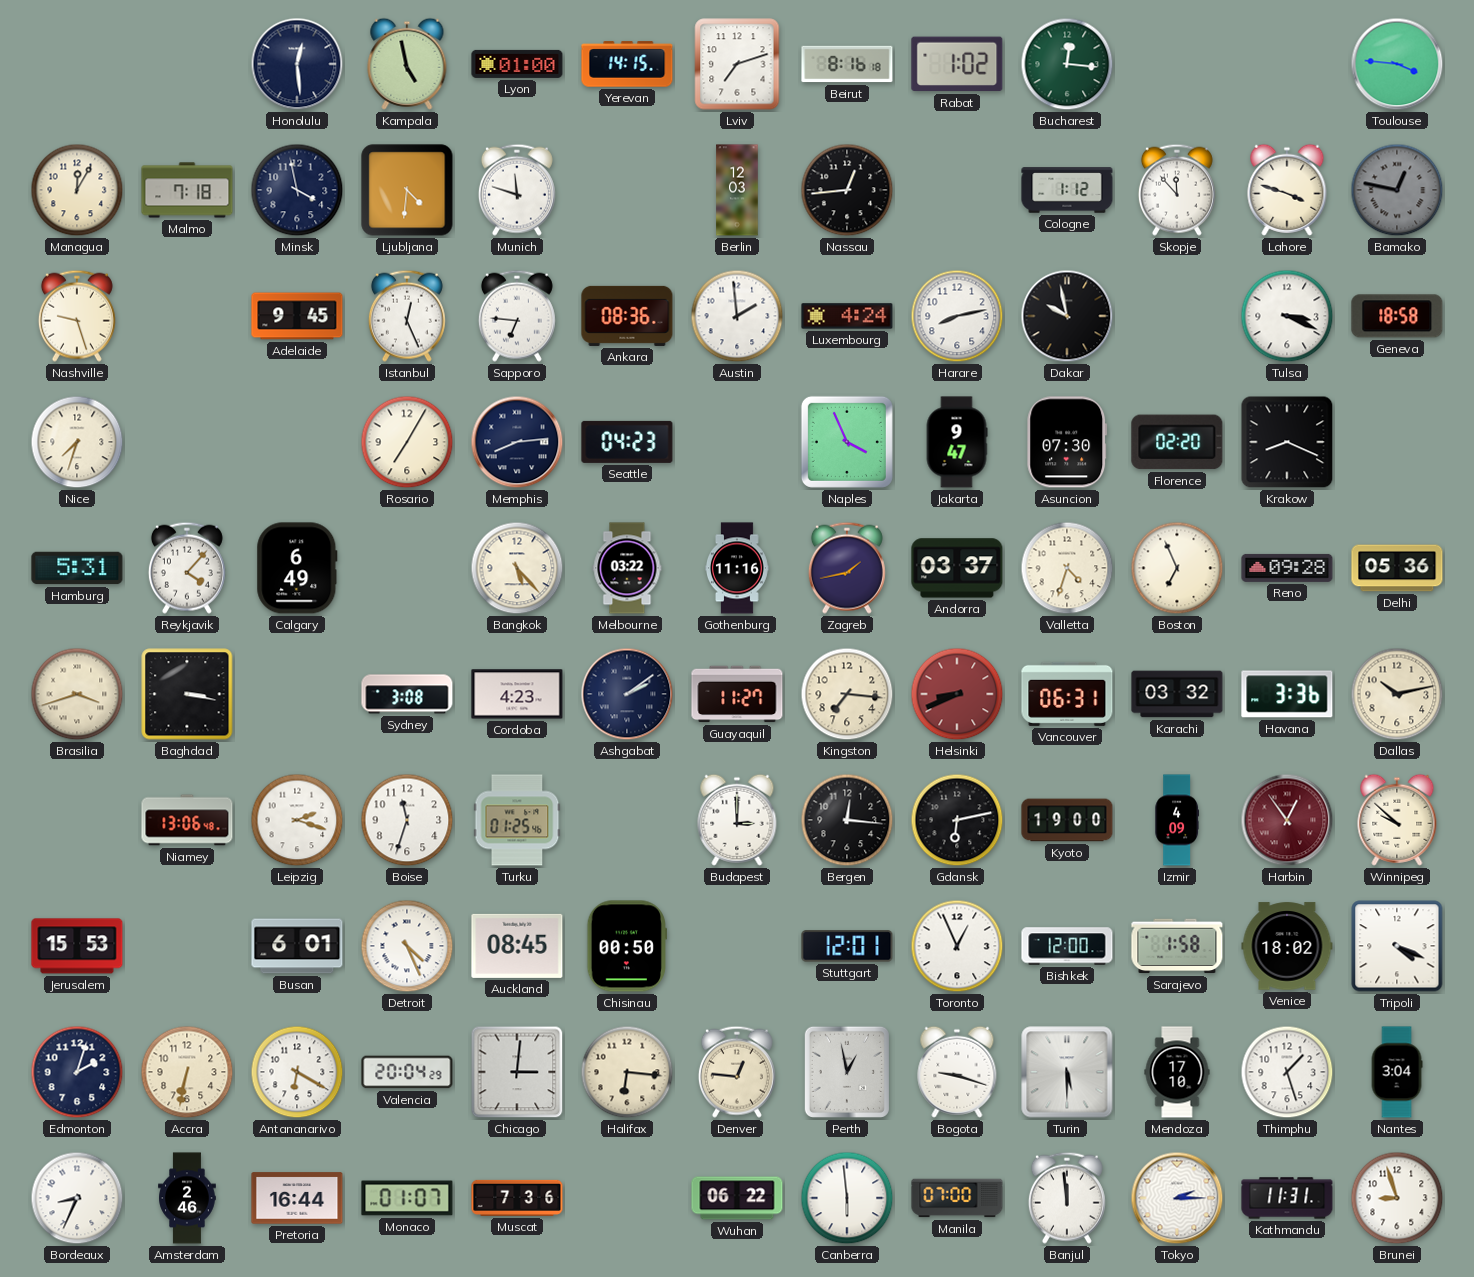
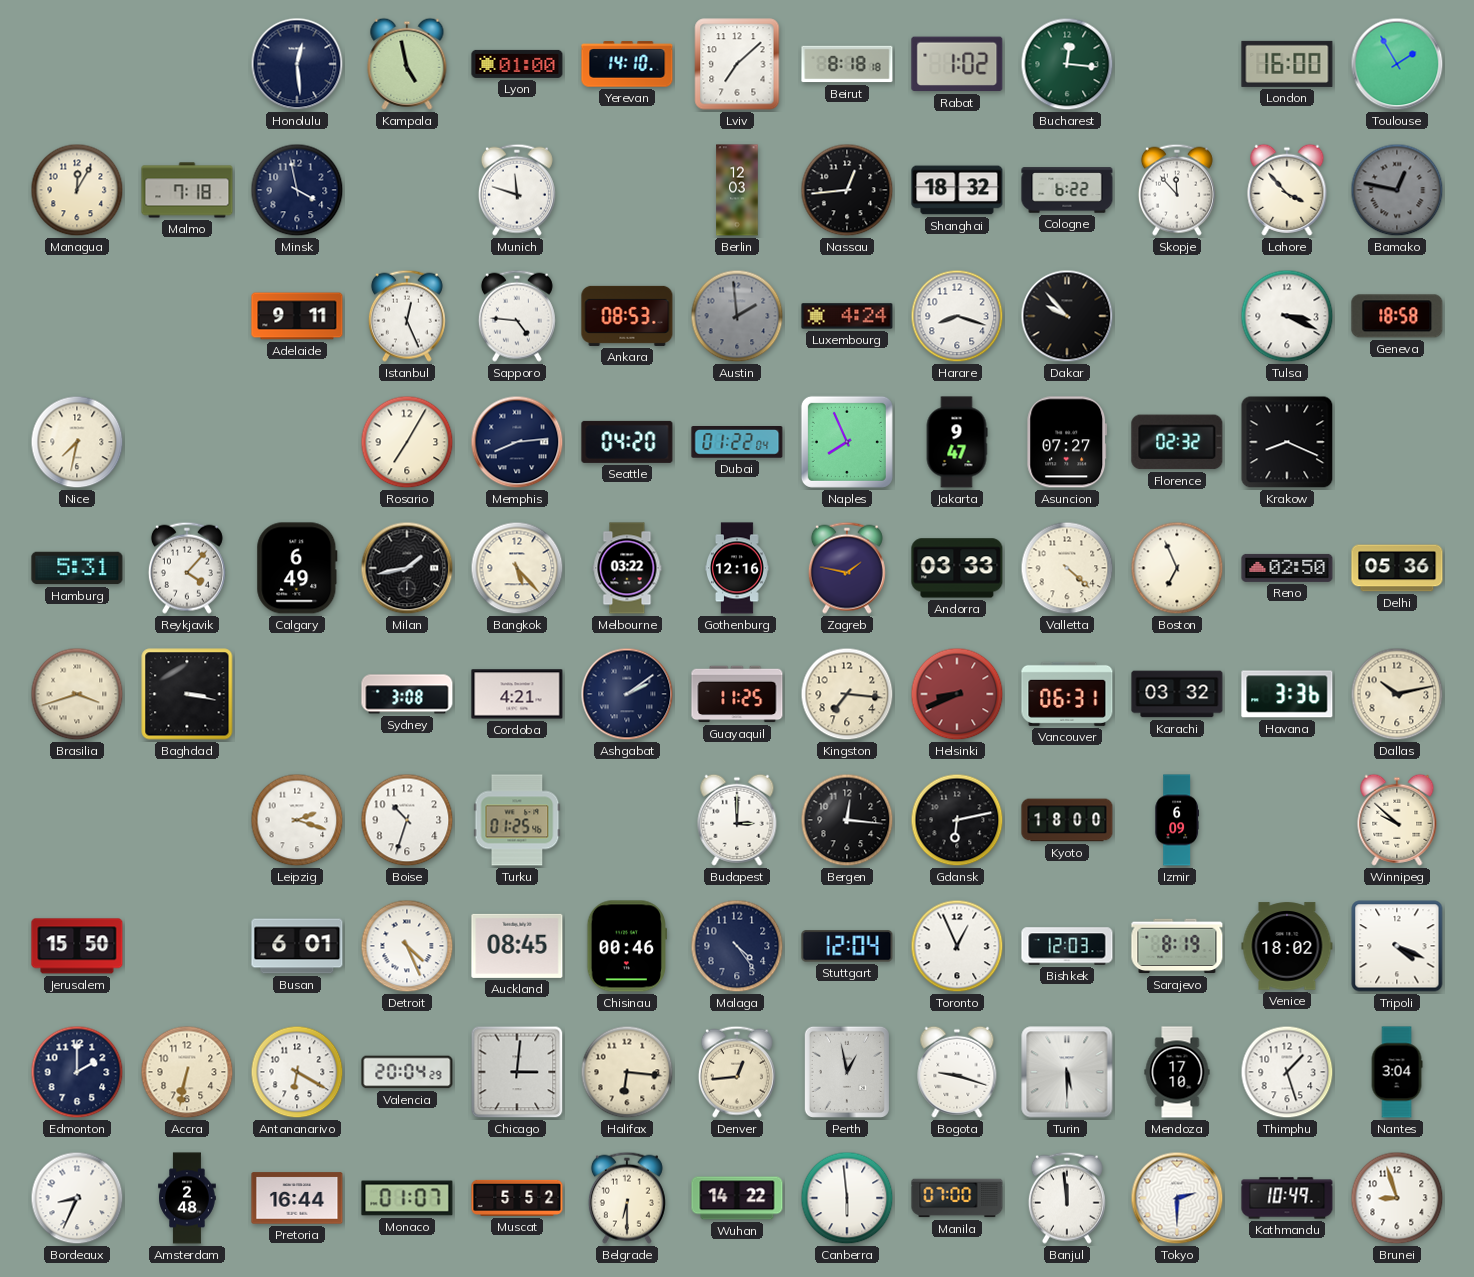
Yerevan: 14:15 -> 14:10
Lviv: 7:12 -> 7:08
Beirut: 8:16 -> 8:18
London: none -> 16:00
Toulouse: 3:46 -> 1:55
Ljubljana: 4:31 -> none
Shanghai: none -> 18:32
Cologne: 1:12 -> 6:22
Lahore: 3:48 -> 3:53
Nashville: 9:27 -> none
Adelaide: 9:45 -> 9:11
Sapporo: 6:46 -> 4:46
Ankara: 08:36 -> 08:53
Austin dial: white -> grey
Harare: 8:13 -> 8:18
Dakar: 9:58 -> 9:53
Nice: 7:33 -> 7:32
Seattle: 04:23 -> 04:20
Dubai: none -> 01:22
Naples: 3:56 -> 7:56
Asuncion: 07:30 -> 07:27
Florence: 02:20 -> 02:32
Milan: none -> 1:43
Gothenburg: 11:16 -> 12:16
Zagreb: 1:43 -> 1:47
Andorra: 03:37 -> 03:33
Valletta: 4:33 -> 4:22
Reno: 09:28 -> 02:50
Cordoba: 4:23 -> 4:21
Guayaquil: 11:27 -> 11:25
Niamey: 13:06 -> none
Boise: 11:33 -> 10:33
Kyoto: 19:00 -> 18:00
Izmir: 4:09 -> 6:09
Harbin: 12:54 -> none
Jerusalem: 15:53 -> 15:50
Chisinau: 00:50 -> 00:46
Malaga: none -> 4:24
Stuttgart: 12:01 -> 12:04
Bishkek: 12:00 -> 12:03
Sarajevo: 1:58 -> 8:19
Edmonton: 2:03 -> 2:00
Denver: 12:46 -> 12:44
Amsterdam: 2:46 -> 2:48
Muscat: 7:36 -> 5:52
Belgrade: none -> 6:30
Wuhan: 06:22 -> 14:22
Tokyo: 2:15 -> 2:30
Kathmandu: 11:31 -> 10:49
